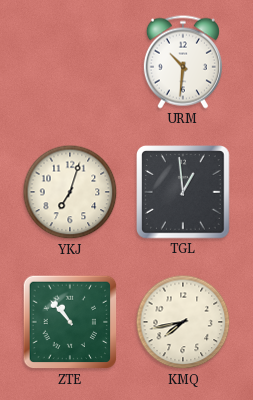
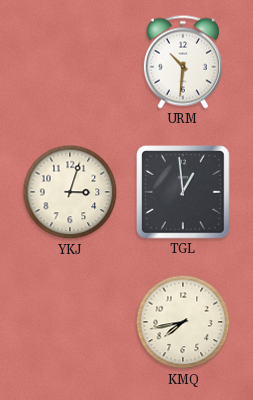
YKJ: 7:03 -> 3:03
ZTE: 10:53 -> none
